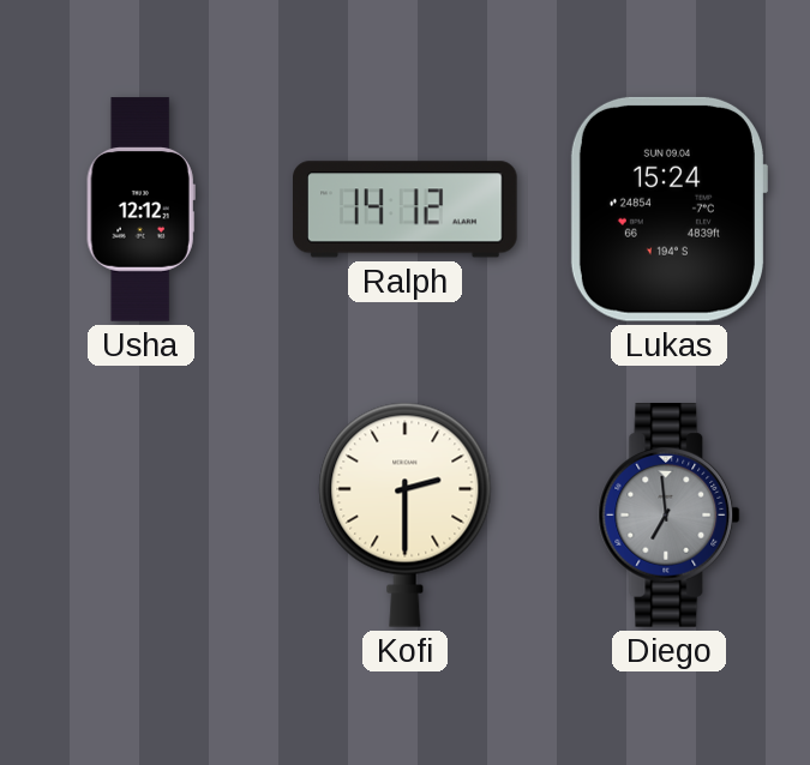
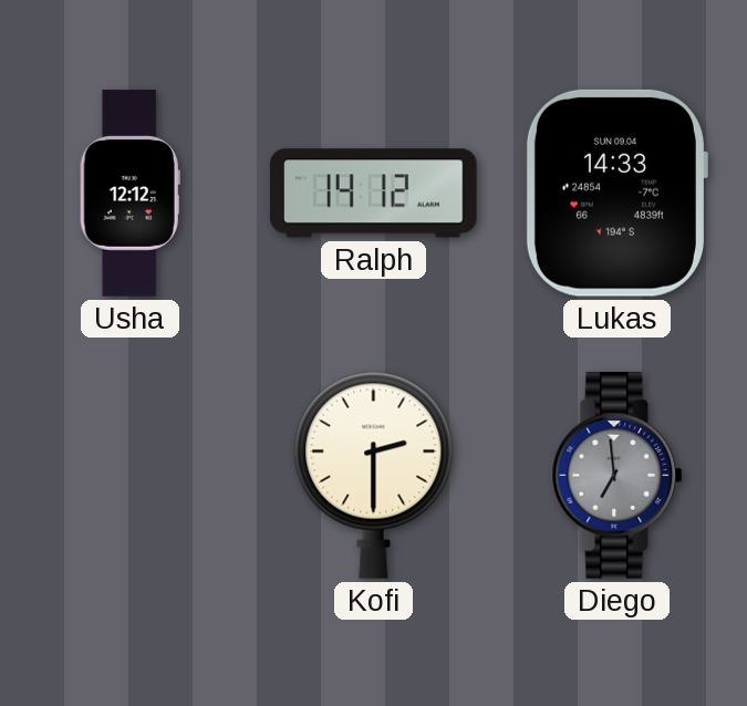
Lukas: 15:24 -> 14:33
